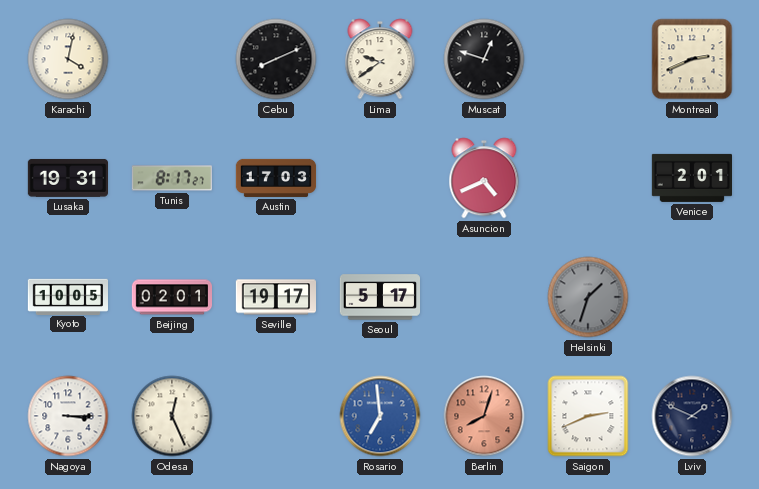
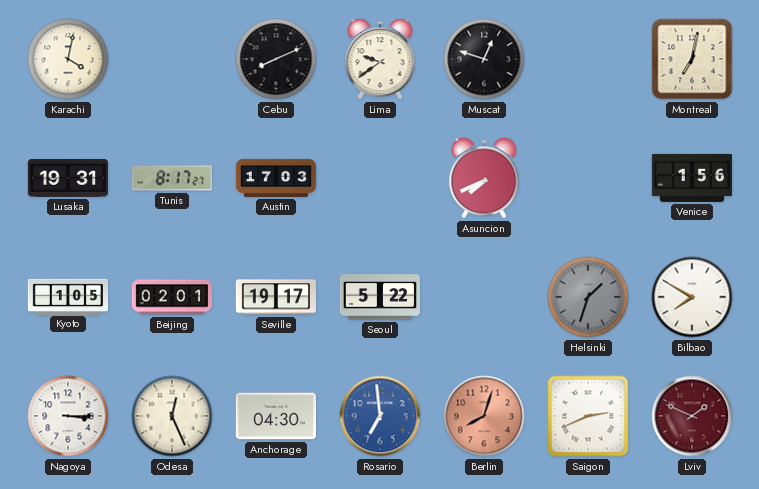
Montreal: 2:41 -> 7:02
Asuncion: 4:41 -> 7:41
Venice: 2:01 -> 1:56
Kyoto: 10:05 -> 1:05
Seoul: 5:17 -> 5:22
Bilbao: none -> 7:50
Anchorage: none -> 04:30
Lviv dial: navy -> burgundy
